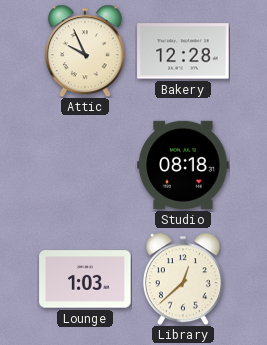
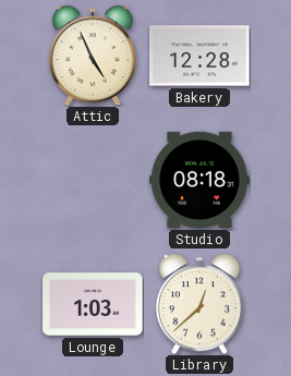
Attic: 9:56 -> 4:56
